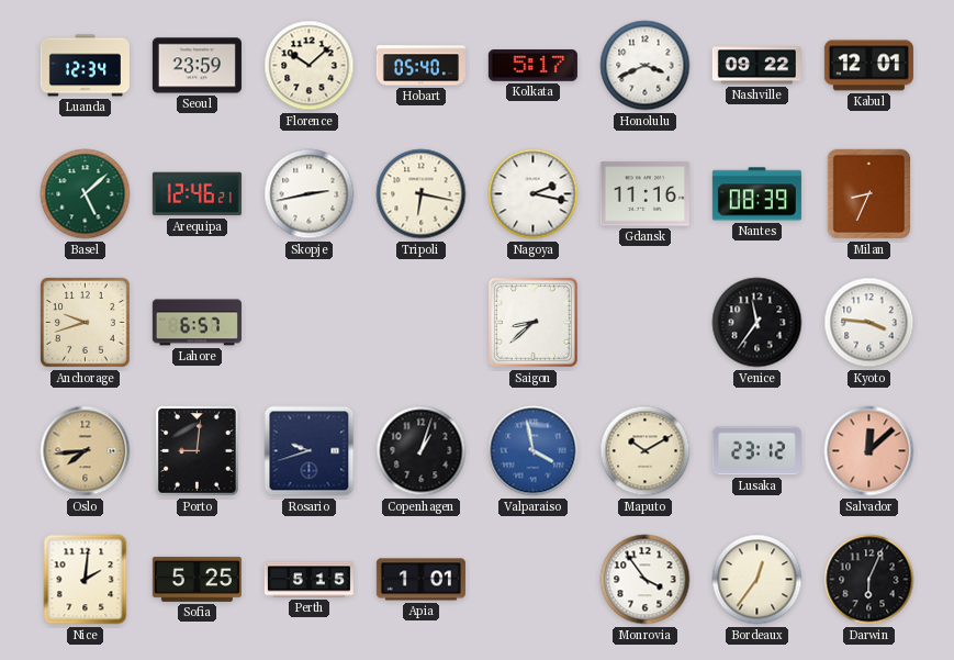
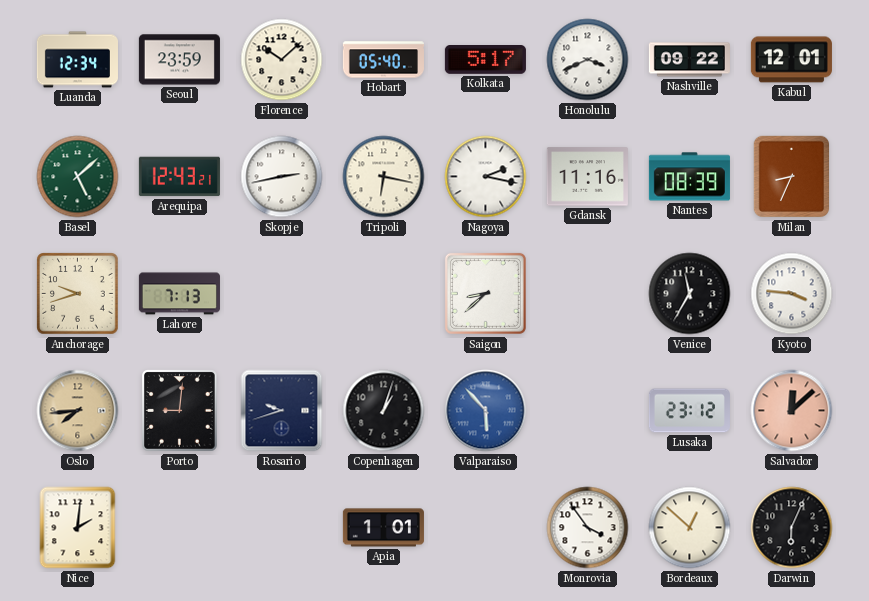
Arequipa: 12:46 -> 12:43
Lahore: 6:57 -> 7:13
Venice: 11:36 -> 11:35
Valparaiso: 3:58 -> 5:53
Maputo: 10:10 -> none
Sofia: 5:25 -> none
Perth: 5:15 -> none
Bordeaux: 12:36 -> 12:52
